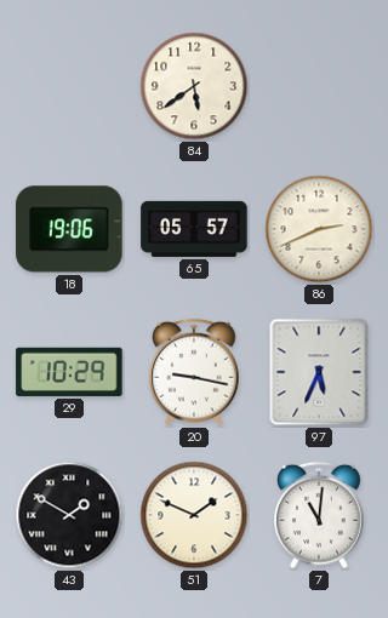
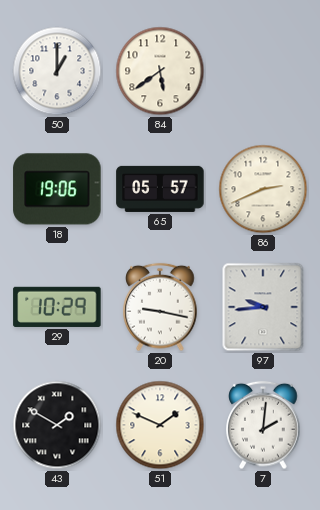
50: none -> 1:00
97: 5:34 -> 9:44
7: 11:01 -> 2:01
